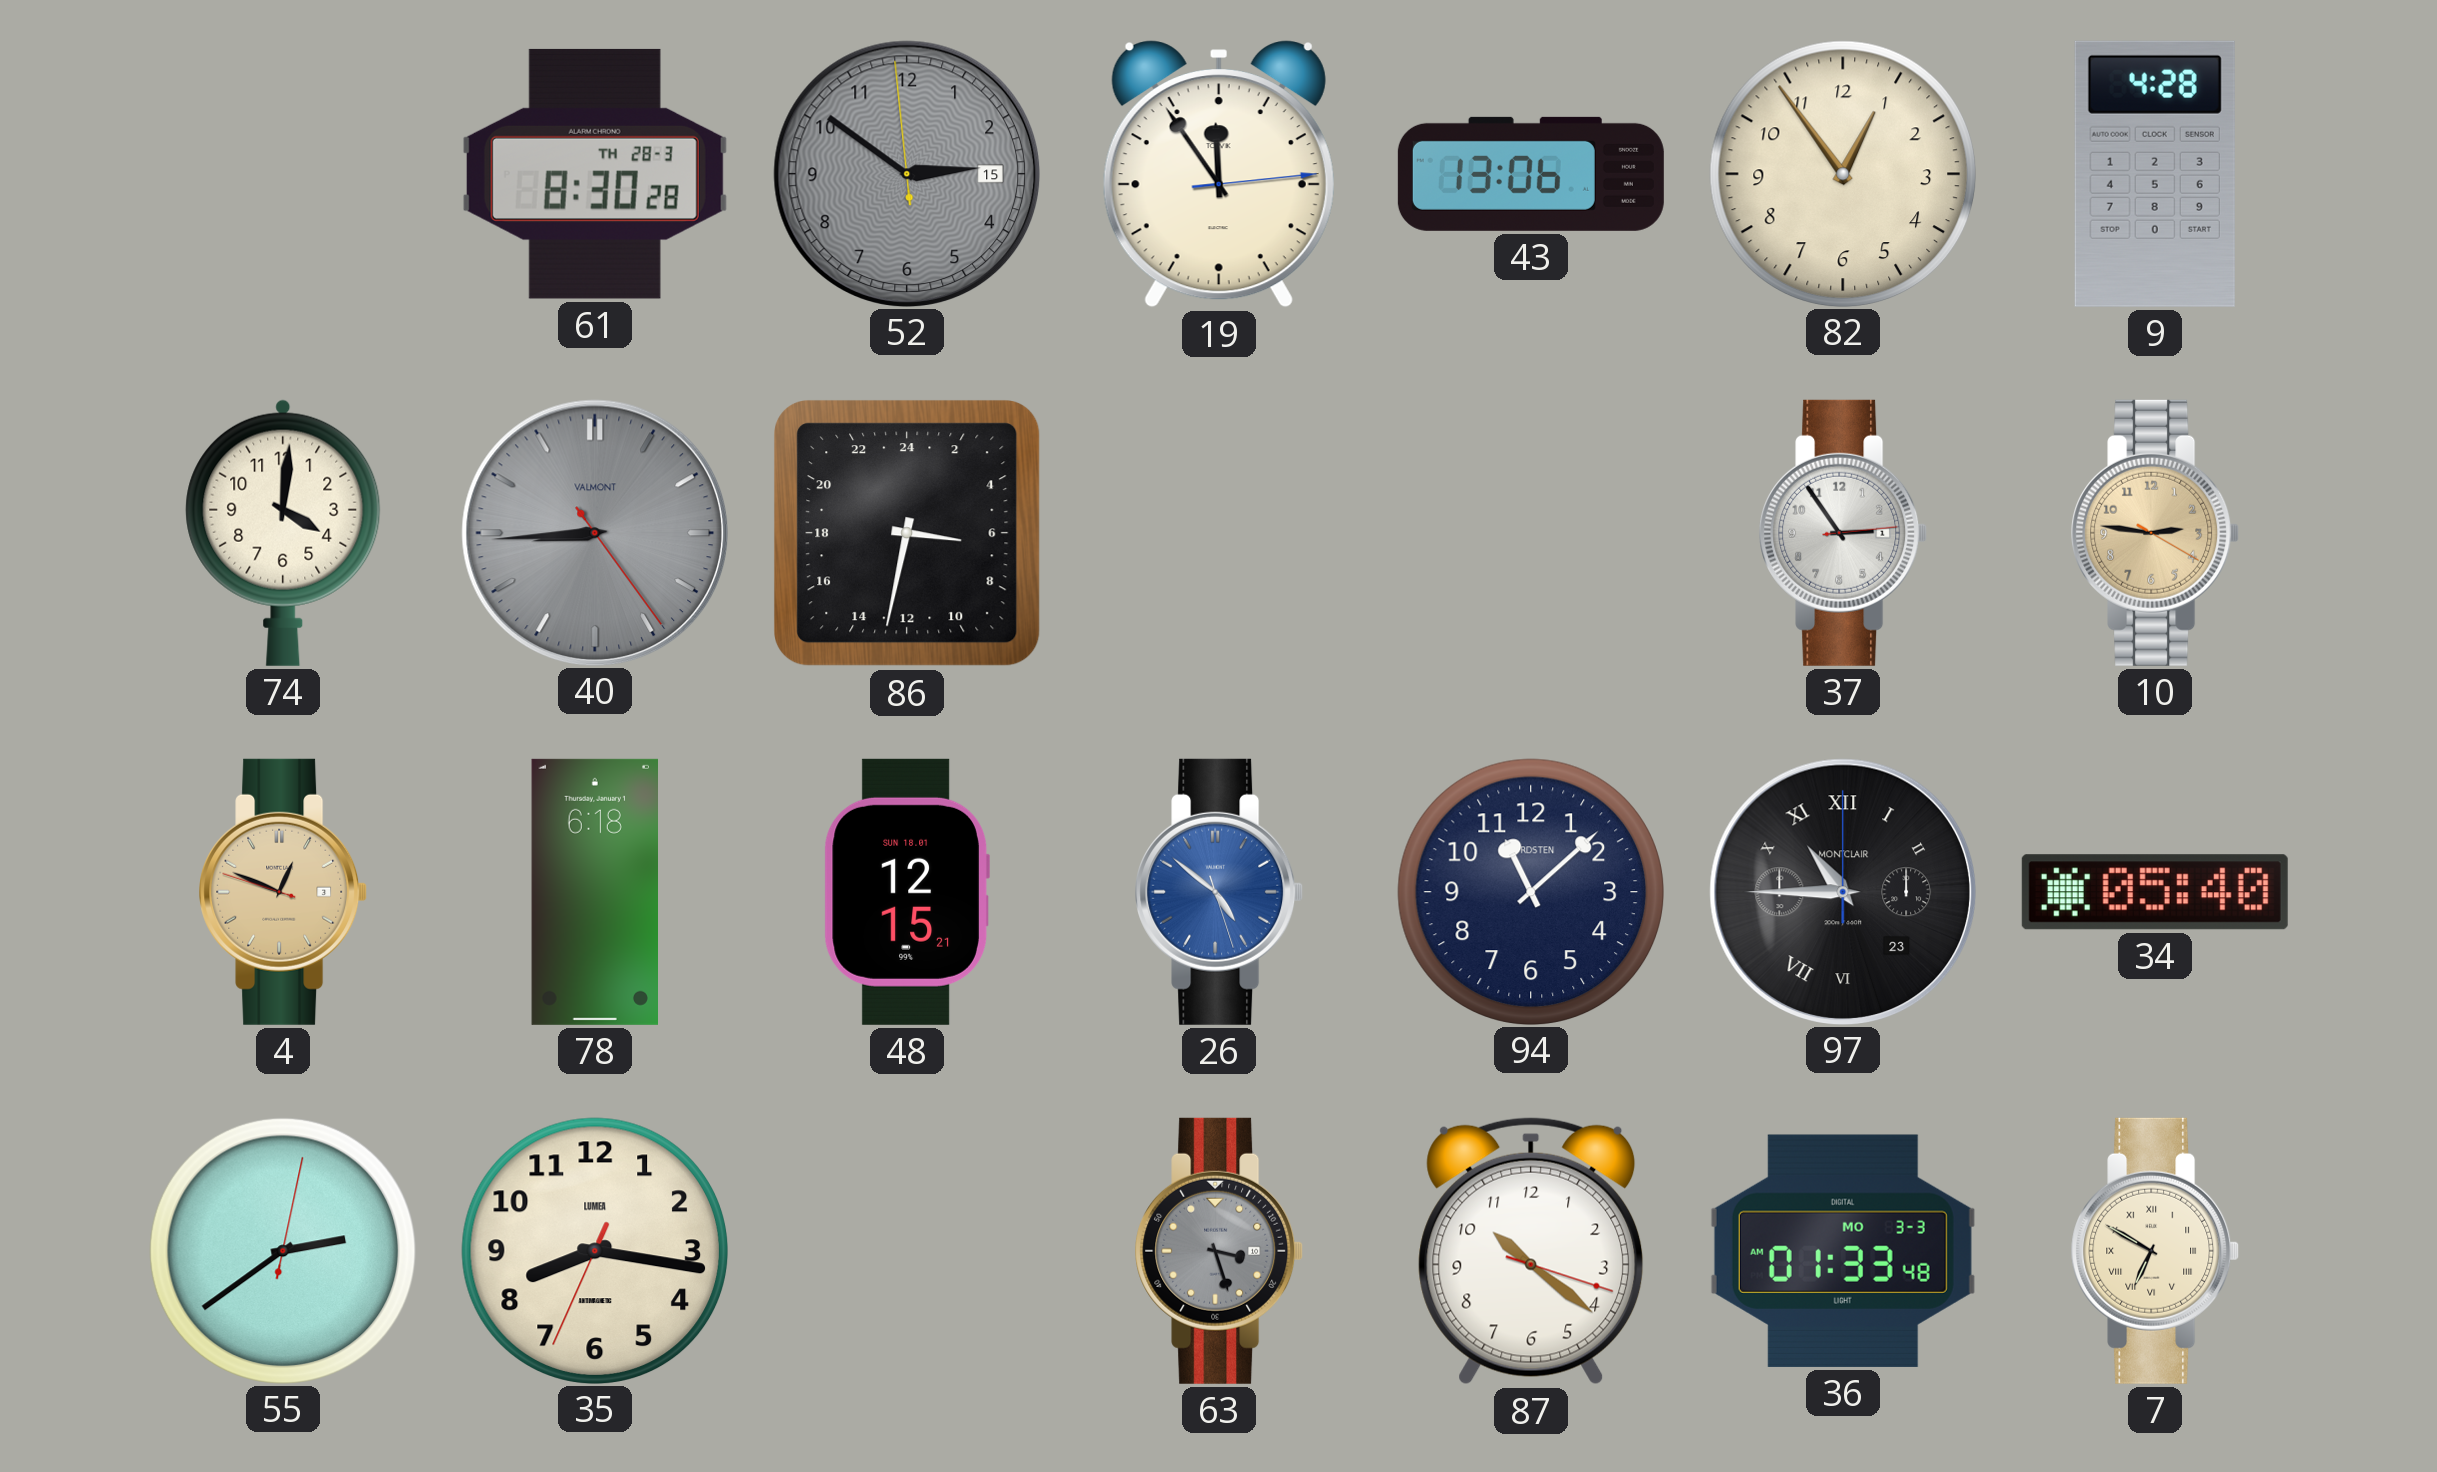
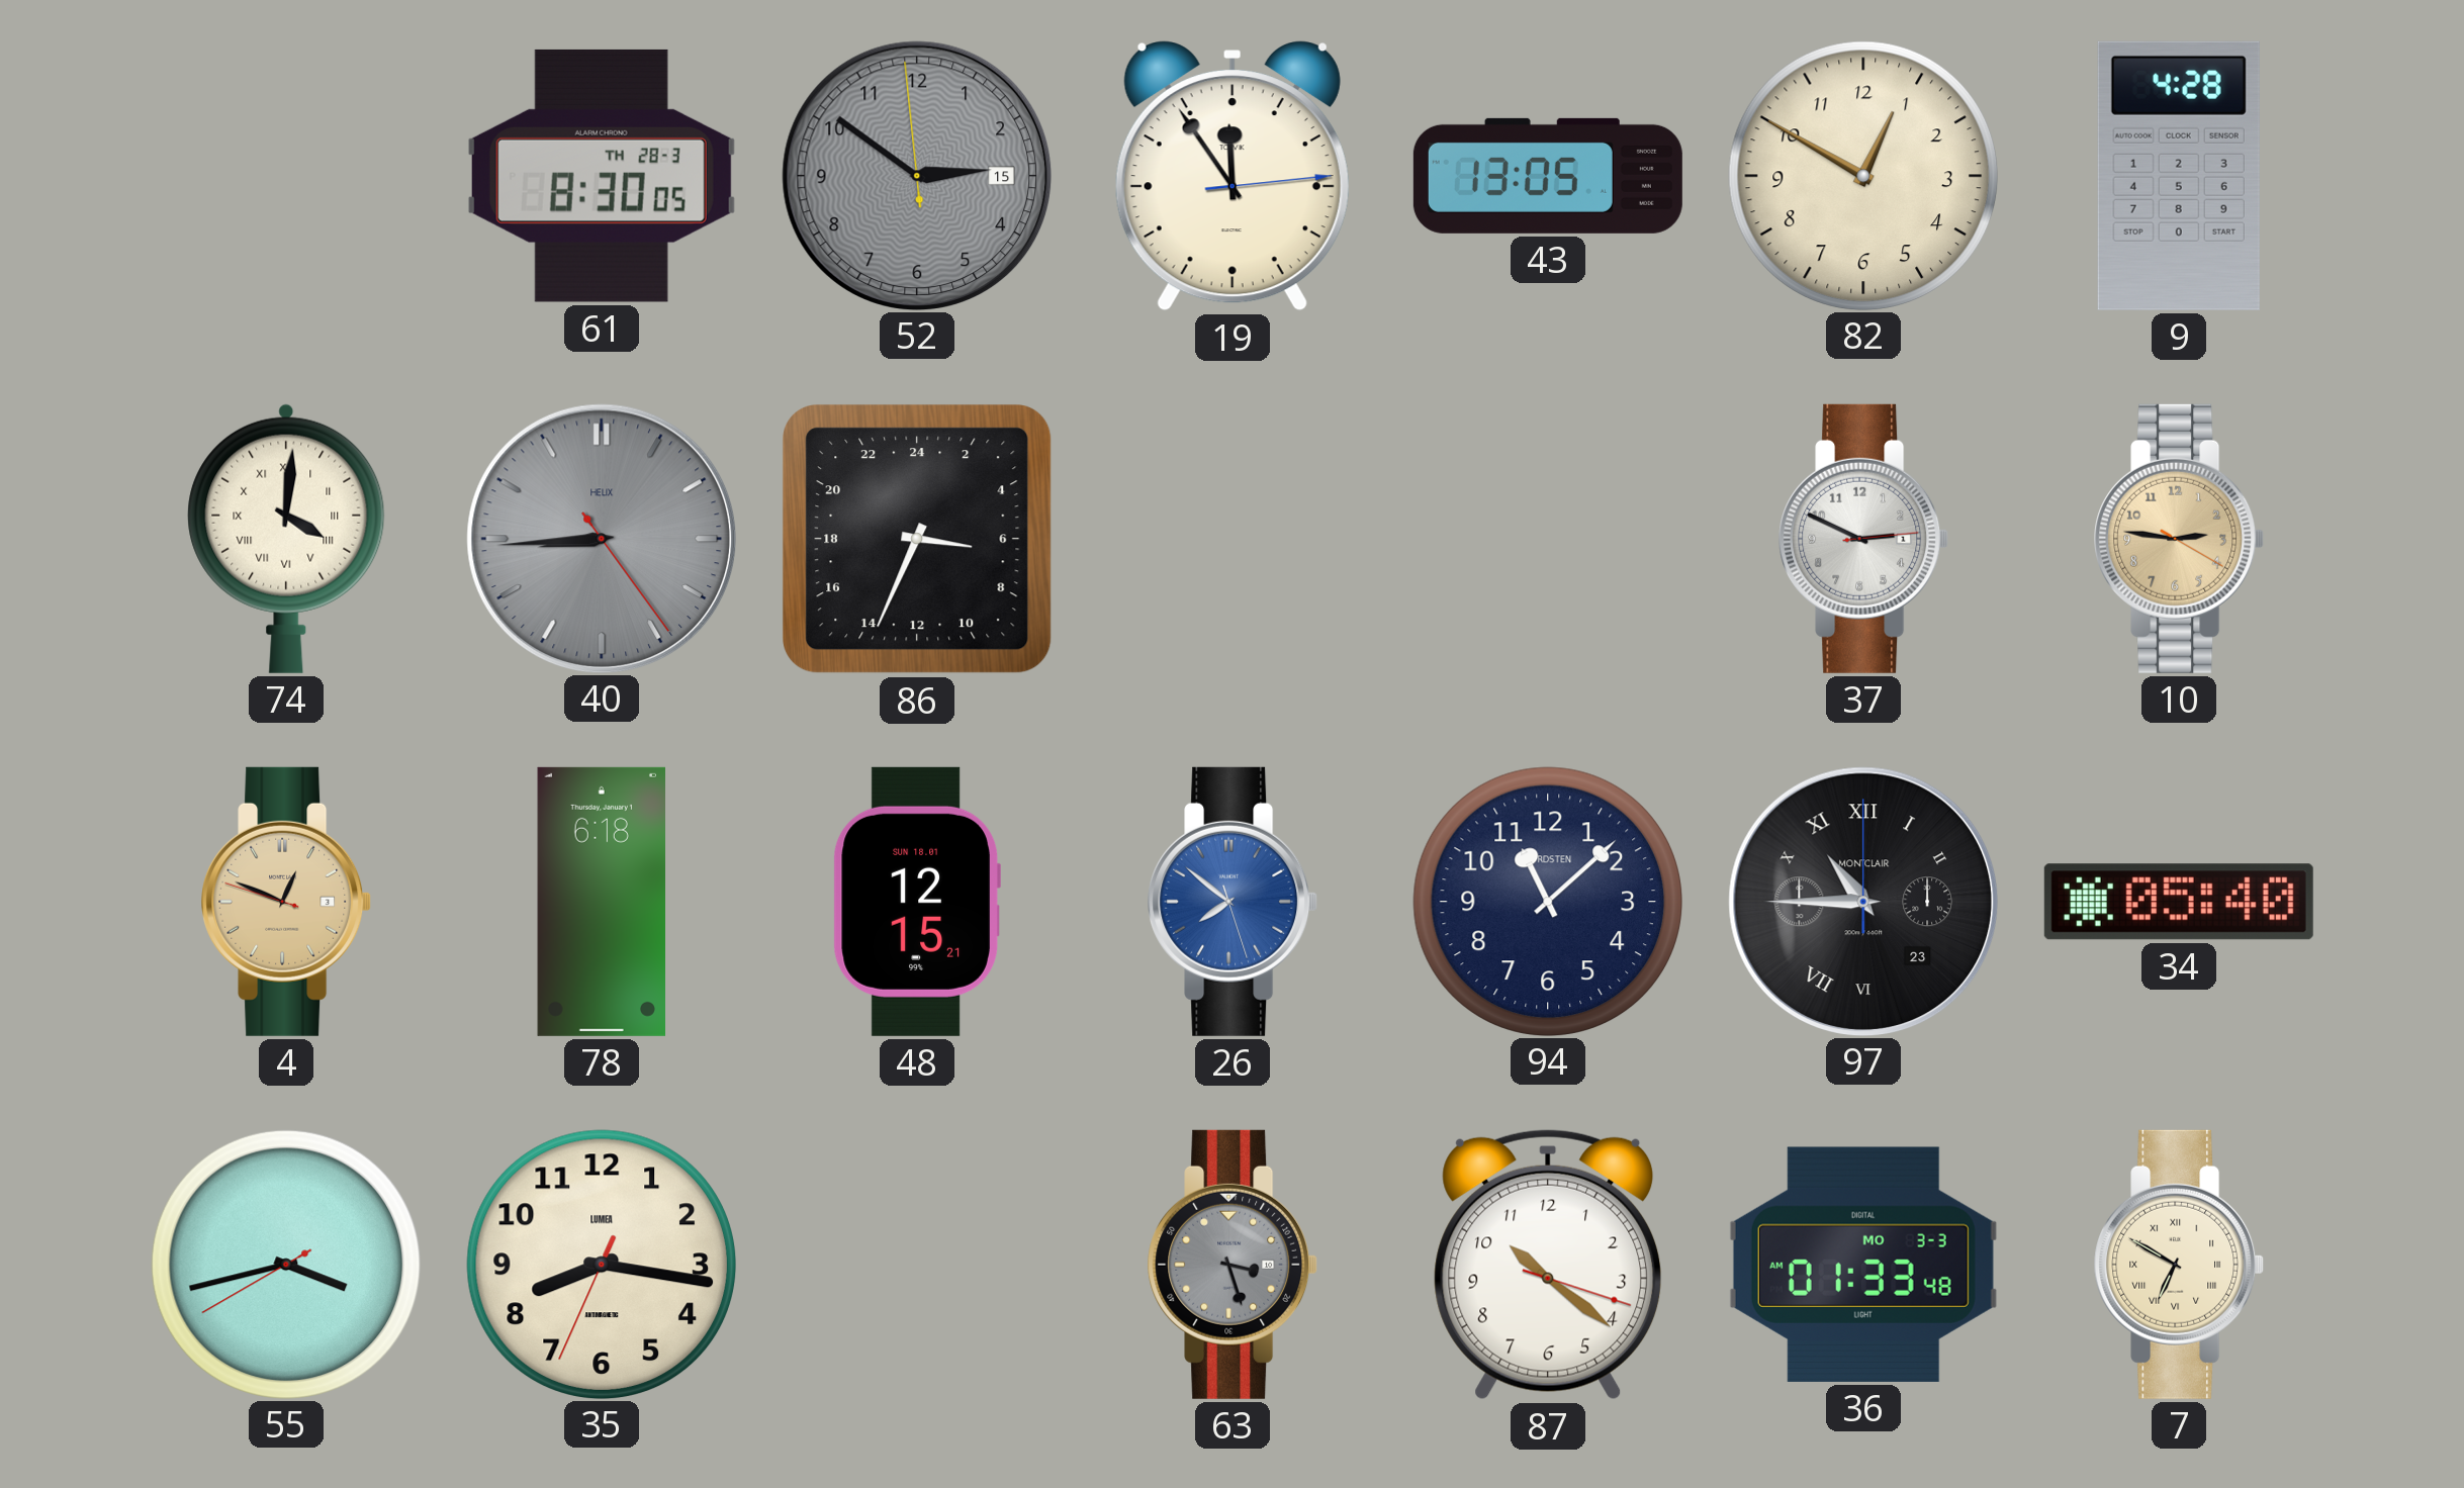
61: 8:30:28 -> 8:30:05
43: 13:06 -> 13:05
82: 12:54 -> 12:50
74 numerals: Arabic -> Roman
40 brand: VALMONT -> HELIX
86: 6:32 -> 6:34
37: 2:54 -> 2:49
26: 4:51 -> 7:51
55: 2:39 -> 3:42
